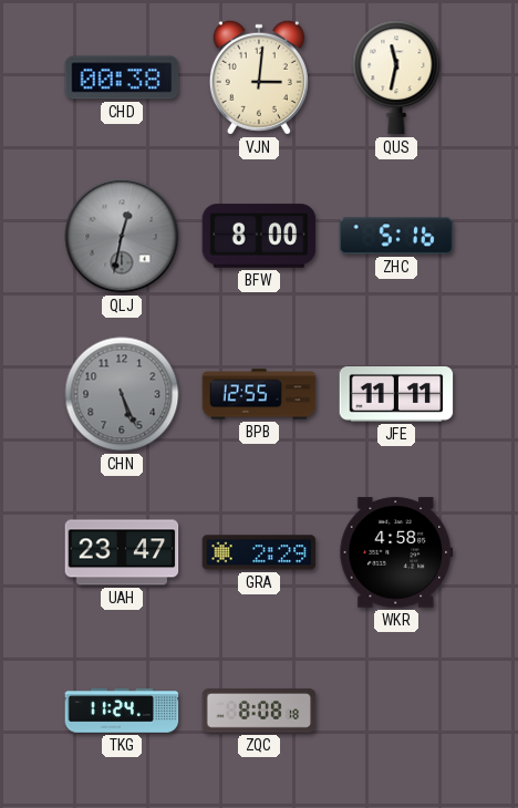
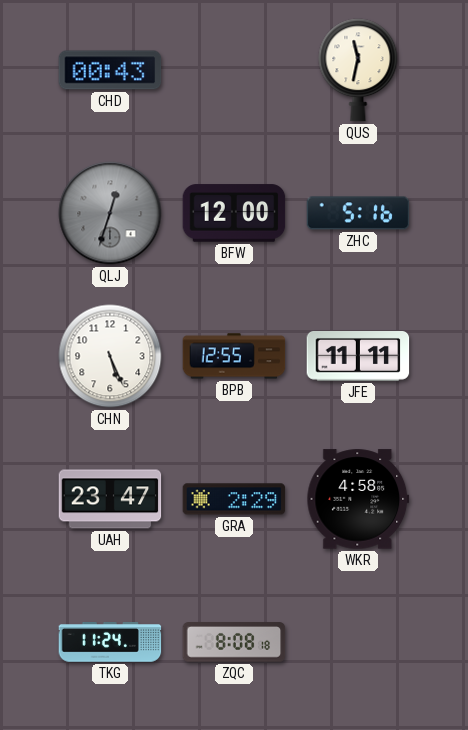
CHD: 00:38 -> 00:43
VJN: 3:01 -> none
QLJ: 12:32 -> 12:33
BFW: 8:00 -> 12:00
CHN dial: grey -> white
